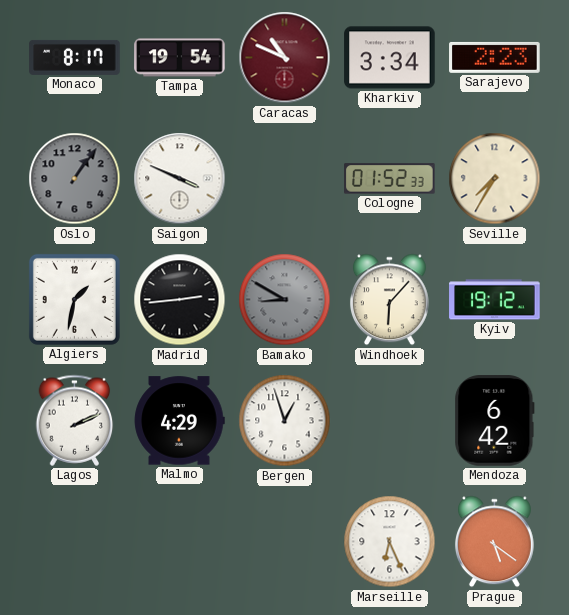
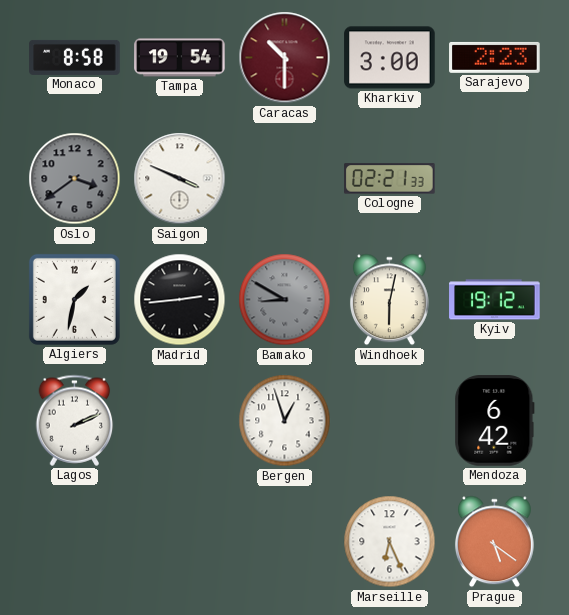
Monaco: 8:17 -> 8:58
Caracas: 10:49 -> 10:30
Kharkiv: 3:34 -> 3:00
Oslo: 1:06 -> 3:39
Cologne: 01:52 -> 02:21
Seville: 7:35 -> none
Windhoek: 6:07 -> 6:02
Malmo: 4:29 -> none
